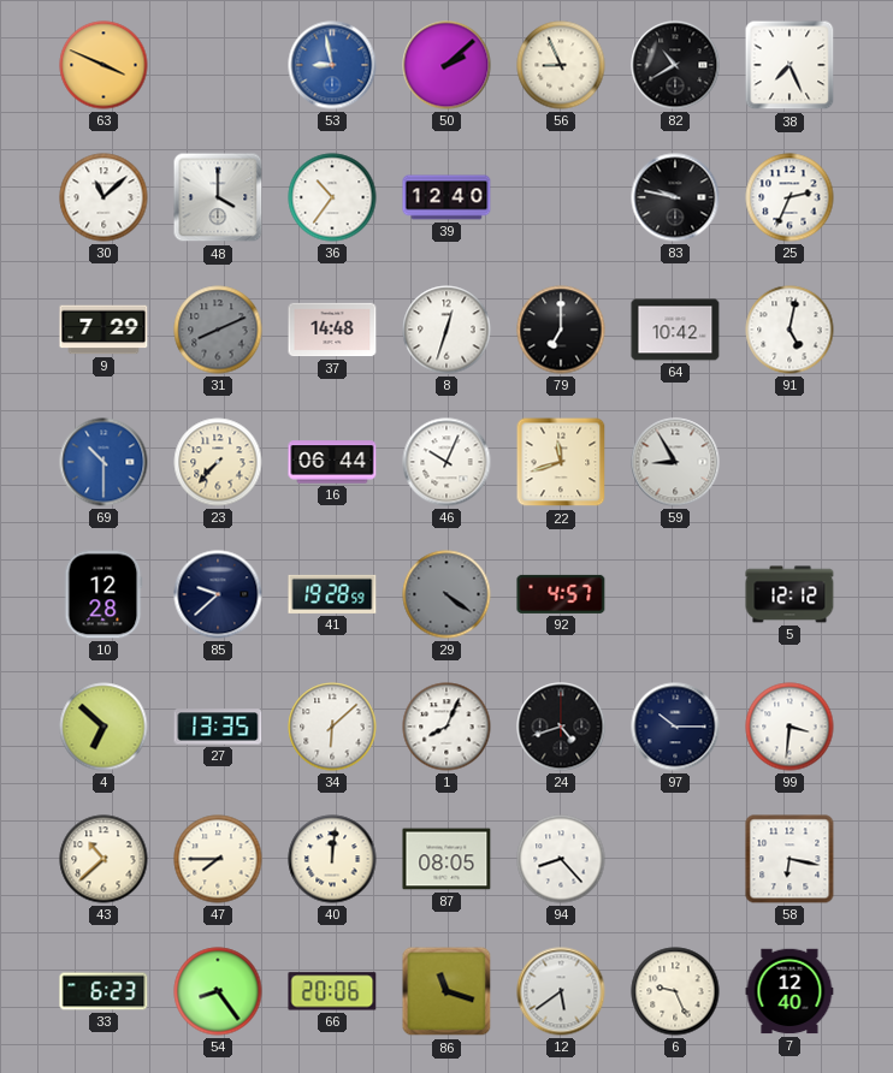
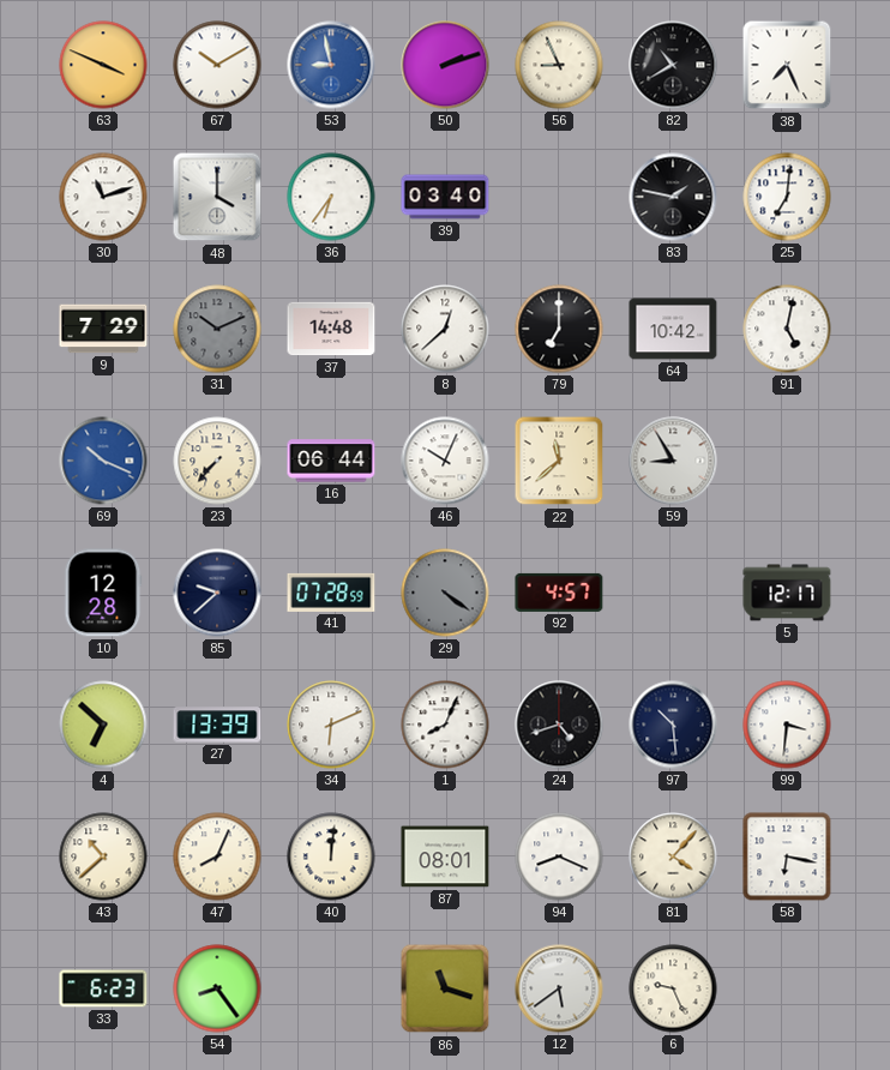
67: none -> 10:10
50: 2:08 -> 2:12
30: 11:08 -> 11:12
36: 10:36 -> 6:36
39: 12:40 -> 03:40
83: 9:47 -> 1:47
25: 2:34 -> 7:01
31: 8:11 -> 10:11
8: 12:33 -> 12:38
69: 10:30 -> 10:19
22: 11:42 -> 11:38
41: 19:28 -> 07:28
5: 12:12 -> 12:17
27: 13:35 -> 13:39
34: 6:08 -> 6:11
97: 10:15 -> 10:29
47: 7:45 -> 8:04
87: 08:05 -> 08:01
94: 8:23 -> 8:19
81: none -> 4:07
66: 20:06 -> none
7: 12:40 -> none
